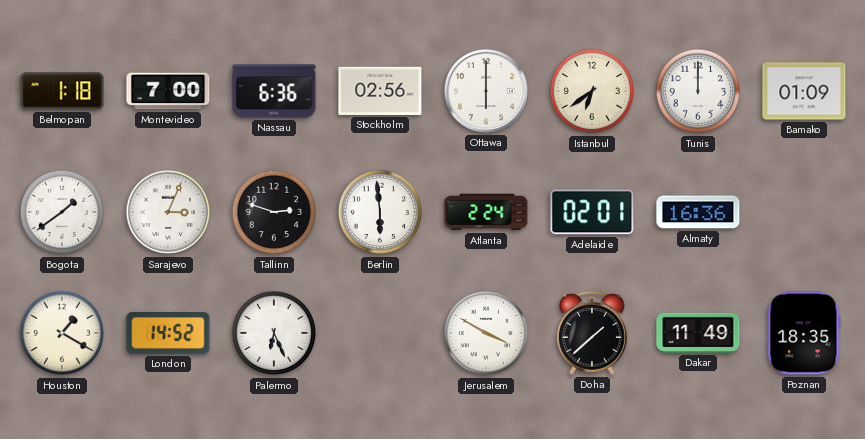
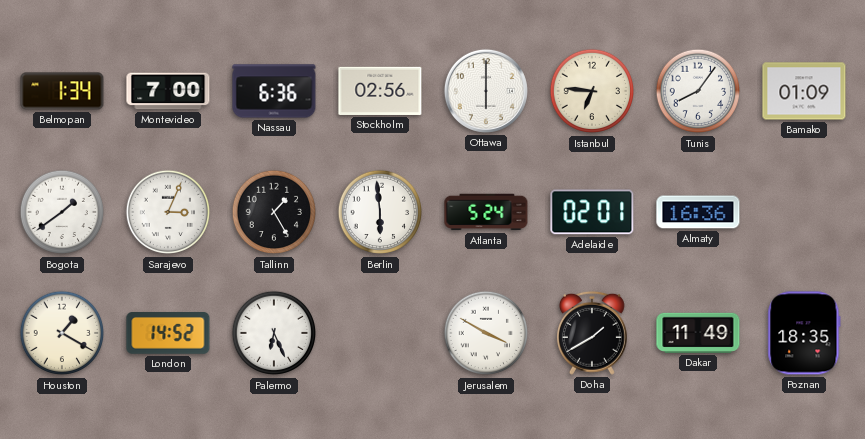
Belmopan: 1:18 -> 1:34
Istanbul: 6:39 -> 6:46
Tunis: 12:00 -> 8:06
Tallinn: 2:48 -> 1:25
Atlanta: 2:24 -> 5:24
Doha: 1:38 -> 1:40
